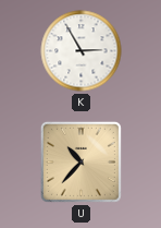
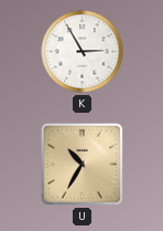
U: 10:37 -> 10:35
